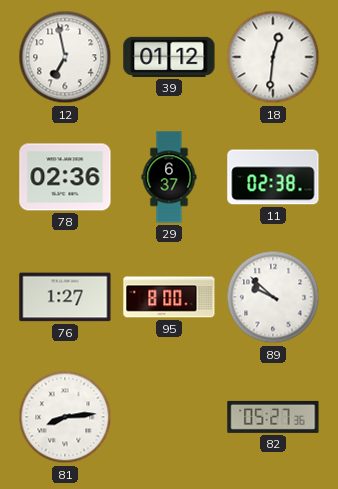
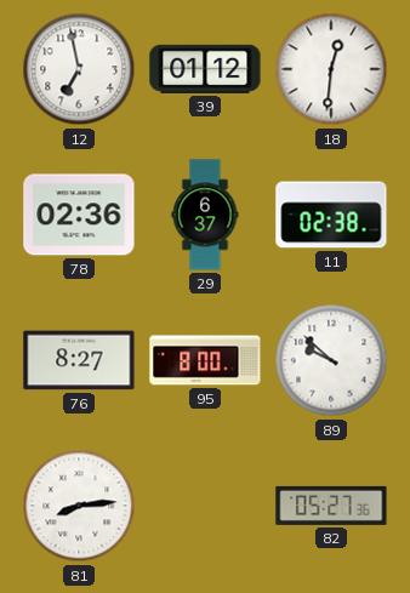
76: 1:27 -> 8:27
